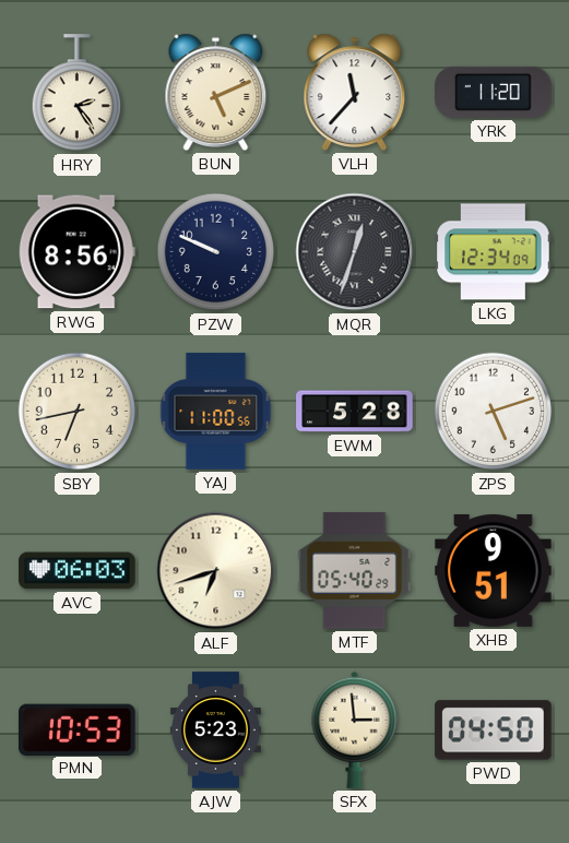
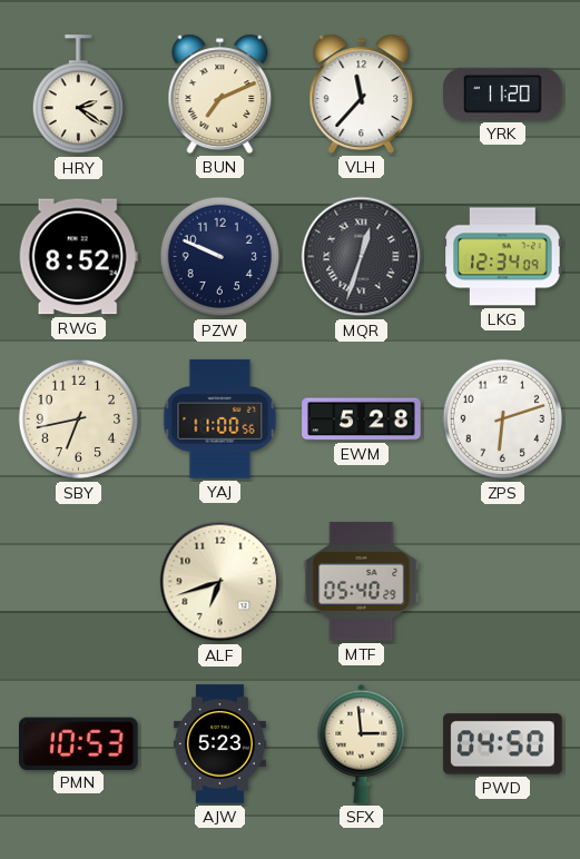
HRY: 2:24 -> 2:21
BUN: 5:11 -> 7:11
RWG: 8:56 -> 8:52
ZPS: 5:12 -> 6:12
AVC: 06:03 -> none
XHB: 9:51 -> none
